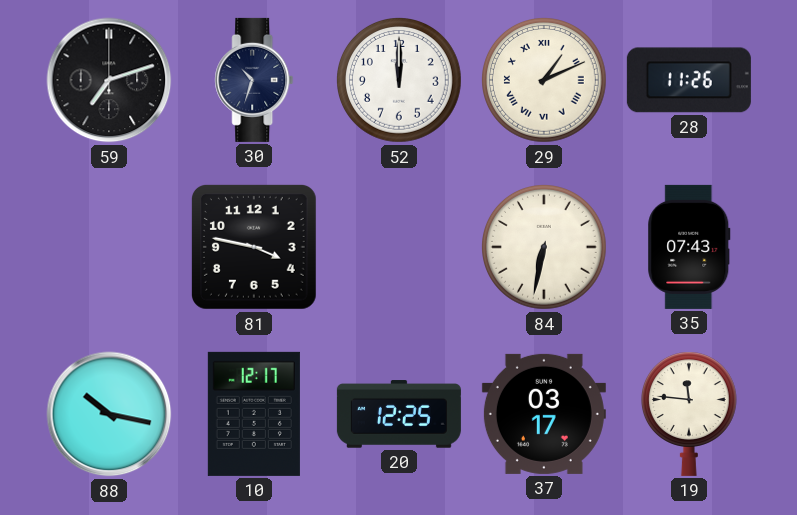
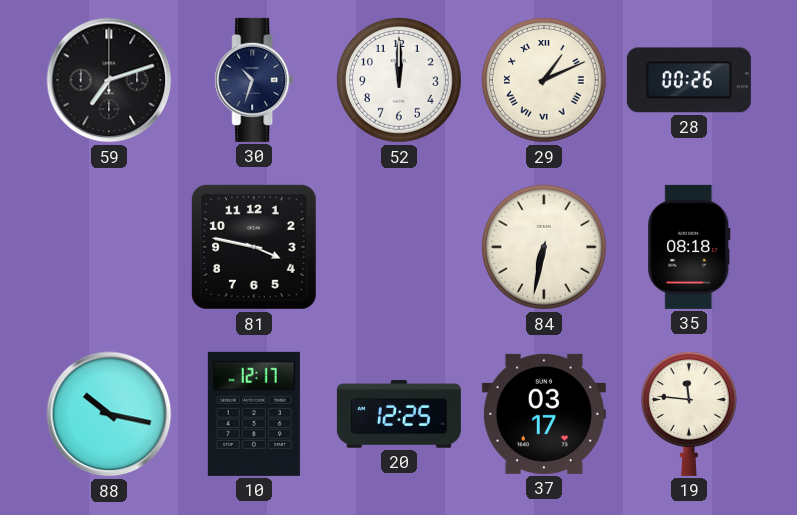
28: 11:26 -> 00:26
35: 07:43 -> 08:18
